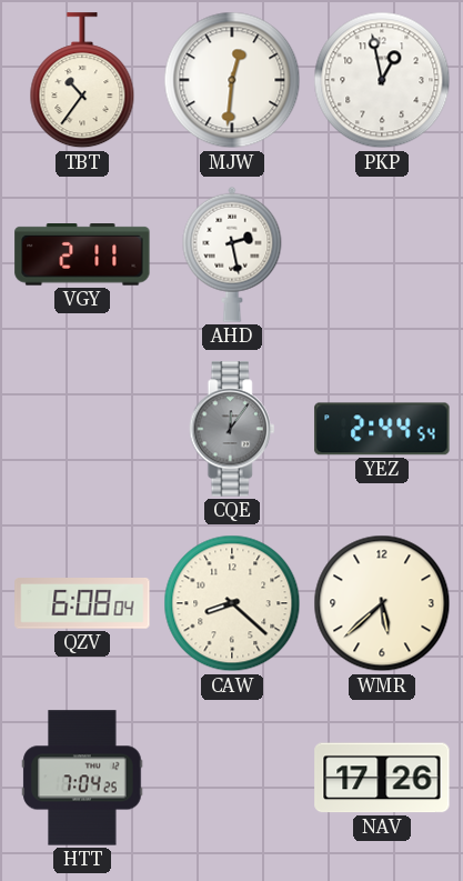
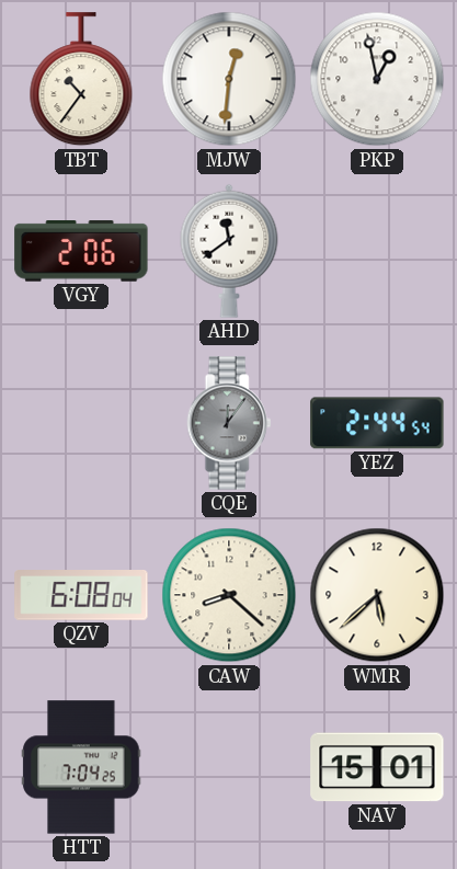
VGY: 2:11 -> 2:06
AHD: 2:28 -> 11:39
NAV: 17:26 -> 15:01
